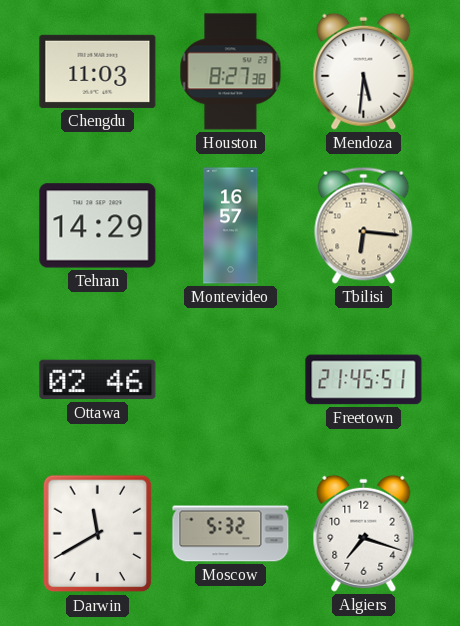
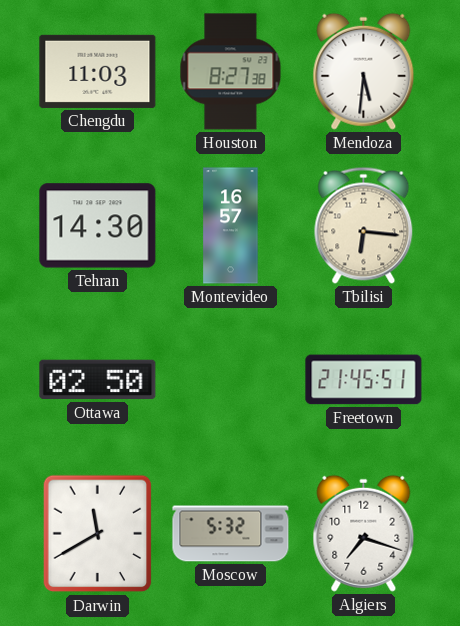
Tehran: 14:29 -> 14:30
Ottawa: 02:46 -> 02:50
